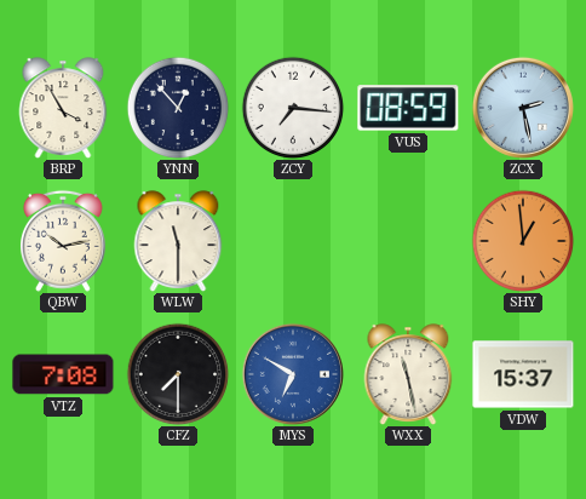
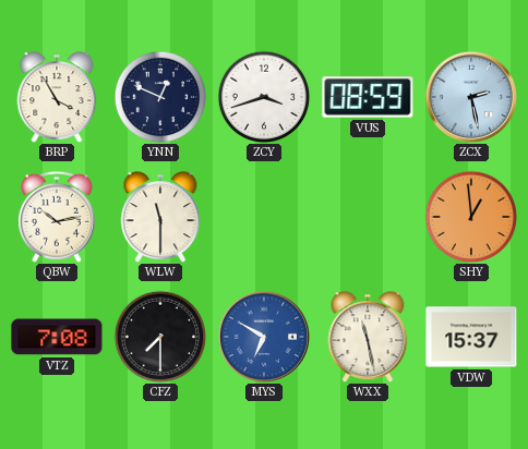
YNN: 12:53 -> 12:49
ZCY: 7:16 -> 3:42
